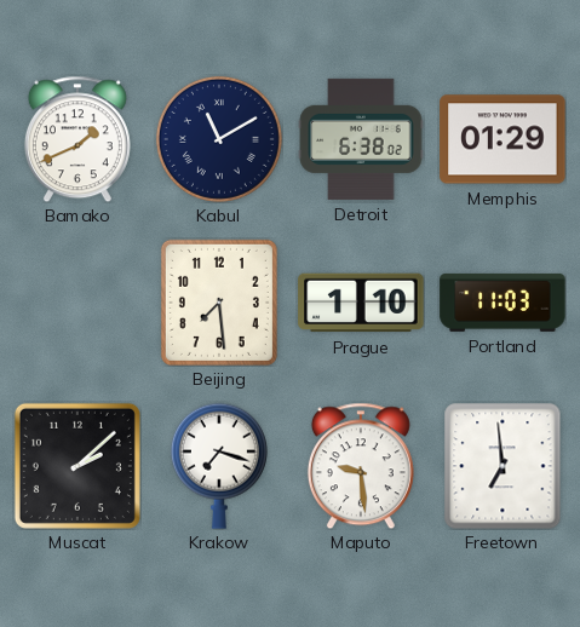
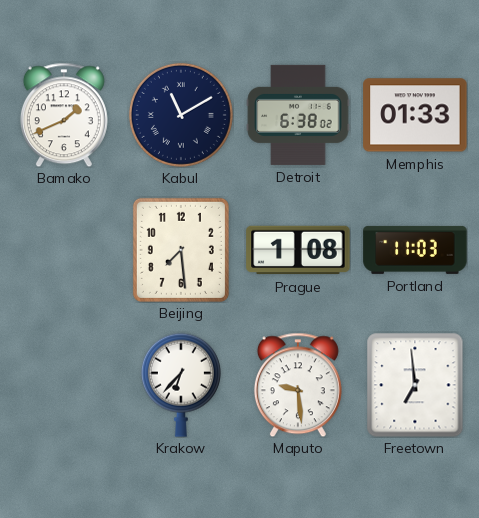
Memphis: 01:29 -> 01:33
Prague: 1:10 -> 1:08
Muscat: 2:08 -> none
Krakow: 7:18 -> 6:37
